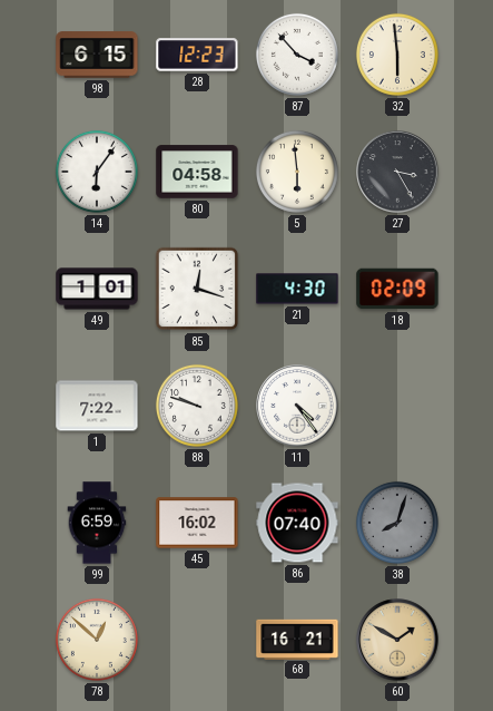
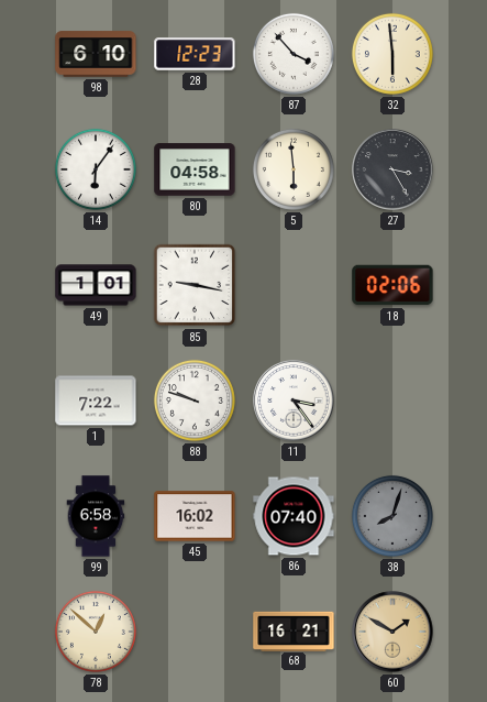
98: 6:15 -> 6:10
85: 12:18 -> 9:17
21: 4:30 -> none
18: 02:09 -> 02:06
11: 4:24 -> 3:24
99: 6:59 -> 6:58
